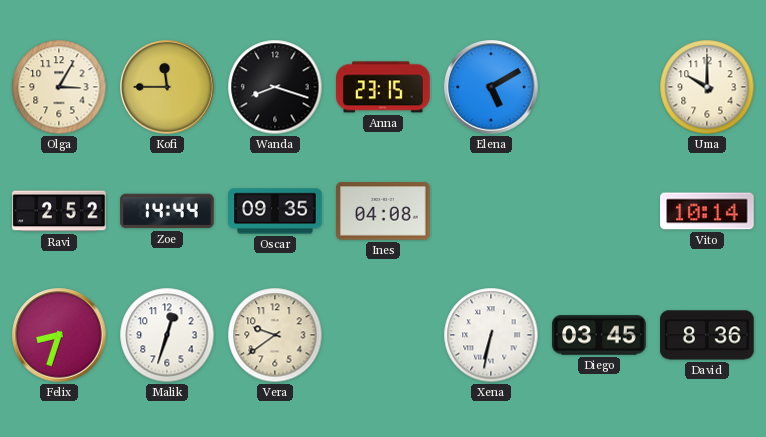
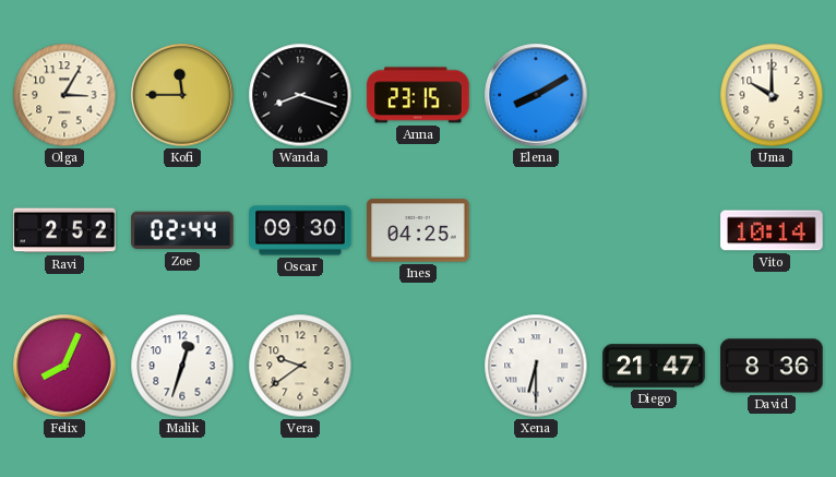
Elena: 5:10 -> 8:10
Zoe: 14:44 -> 02:44
Oscar: 09:35 -> 09:30
Ines: 04:08 -> 04:25
Felix: 8:33 -> 8:04
Xena: 6:32 -> 6:30
Diego: 03:45 -> 21:47
